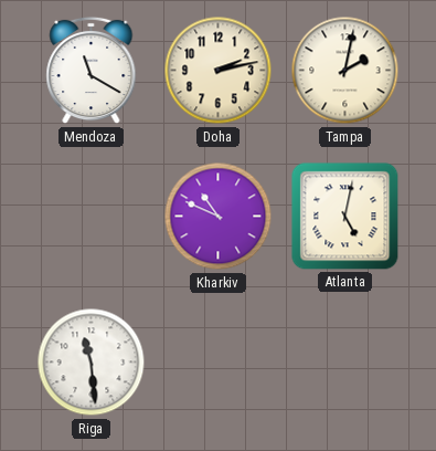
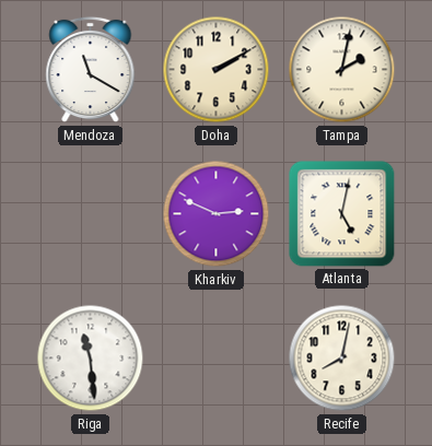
Doha: 2:13 -> 2:10
Kharkiv: 10:49 -> 2:49
Recife: none -> 8:02
